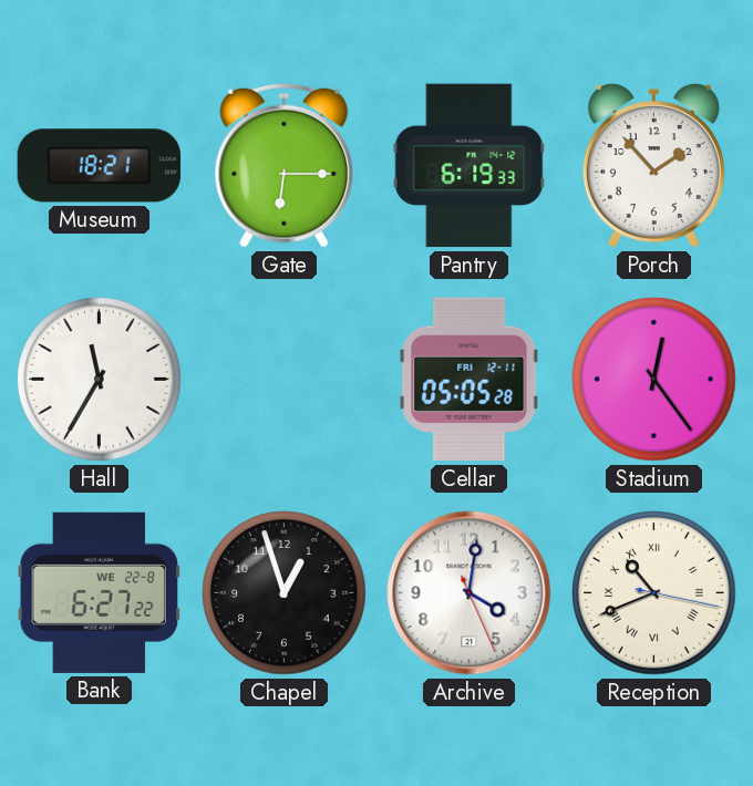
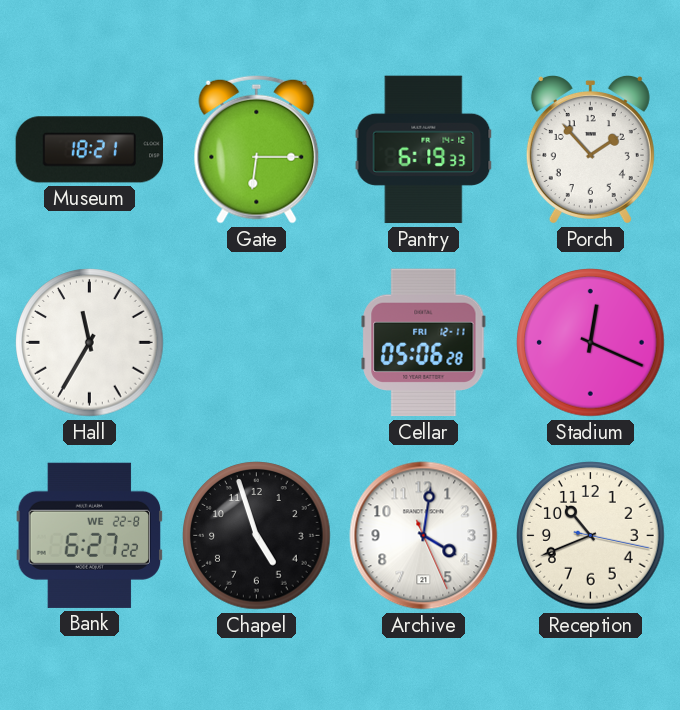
Cellar: 05:05 -> 05:06
Stadium: 12:24 -> 12:19
Chapel: 12:57 -> 4:57
Reception numerals: Roman -> Arabic
